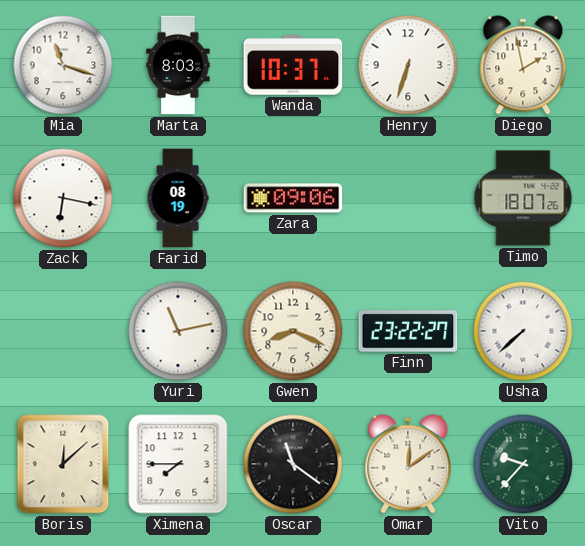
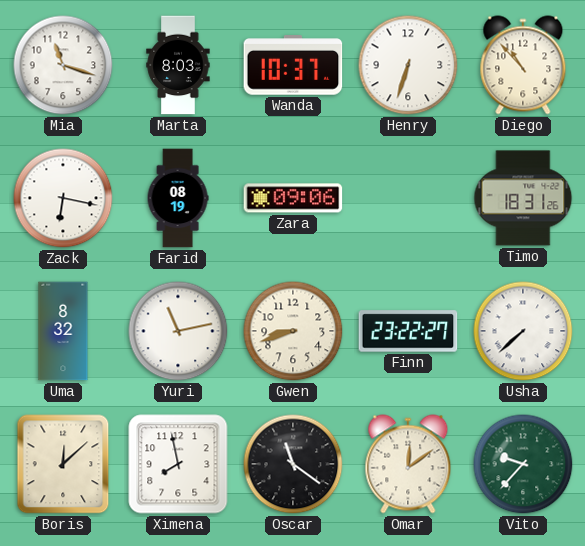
Diego: 1:58 -> 10:53
Timo: 18:07 -> 18:31
Uma: none -> 8:32
Gwen: 8:19 -> 8:42
Ximena: 7:45 -> 7:58
